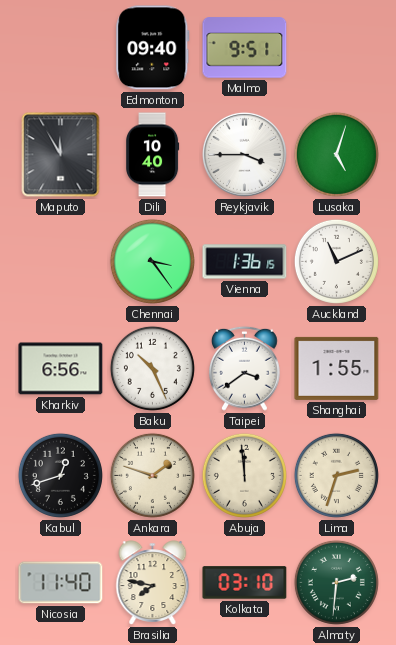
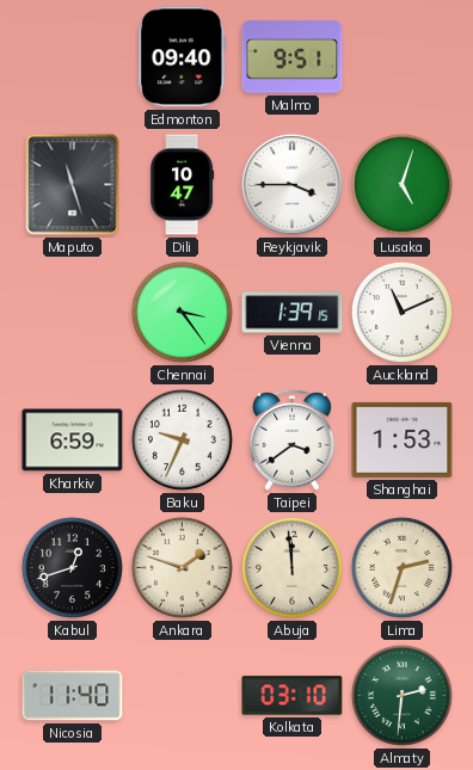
Maputo: 11:55 -> 11:27
Dili: 10:40 -> 10:47
Vienna: 1:36 -> 1:39
Kharkiv: 6:56 -> 6:59
Baku: 10:26 -> 9:34
Shanghai: 1:55 -> 1:53
Brasilia: 7:47 -> none
